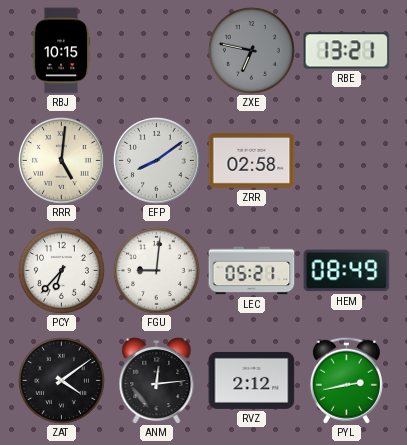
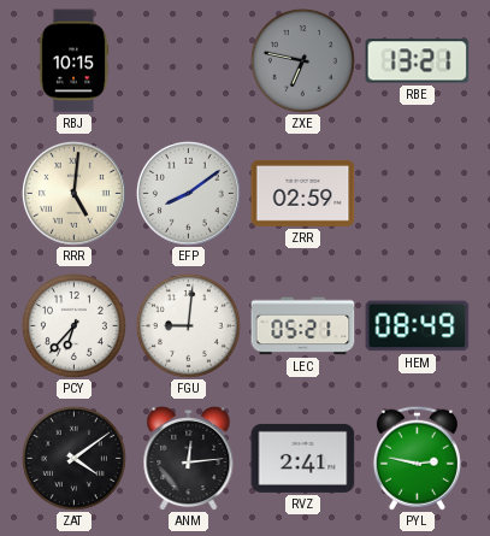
ZRR: 02:58 -> 02:59
RVZ: 2:12 -> 2:41
PYL: 2:43 -> 2:47
